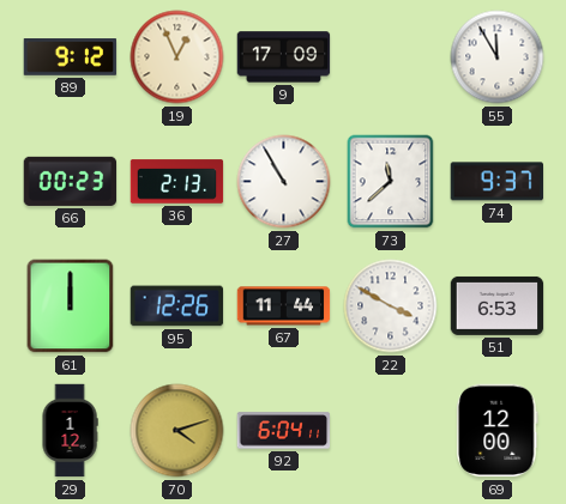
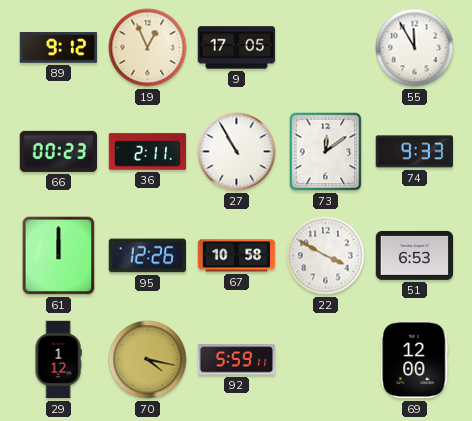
9: 17:09 -> 17:05
36: 2:13 -> 2:11
73: 11:38 -> 12:09
74: 9:37 -> 9:33
67: 11:44 -> 10:58
70: 4:12 -> 4:17
92: 6:04 -> 5:59
